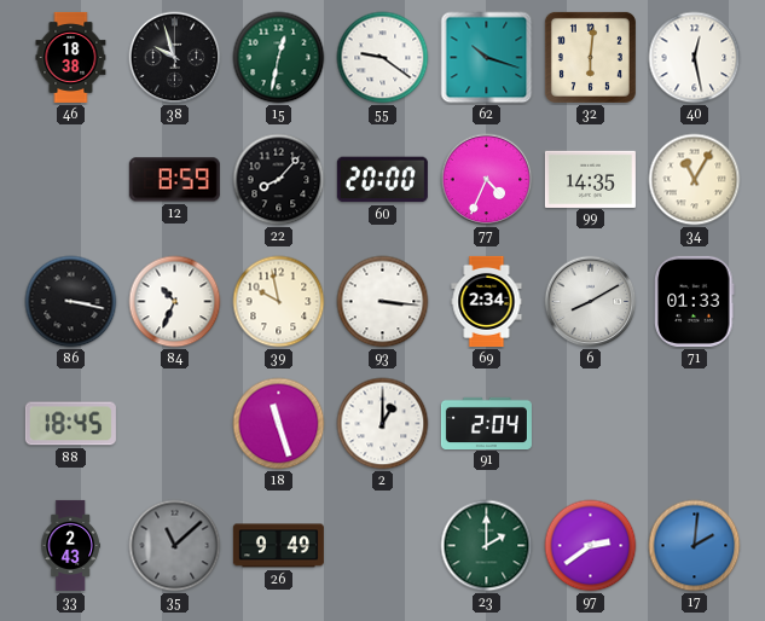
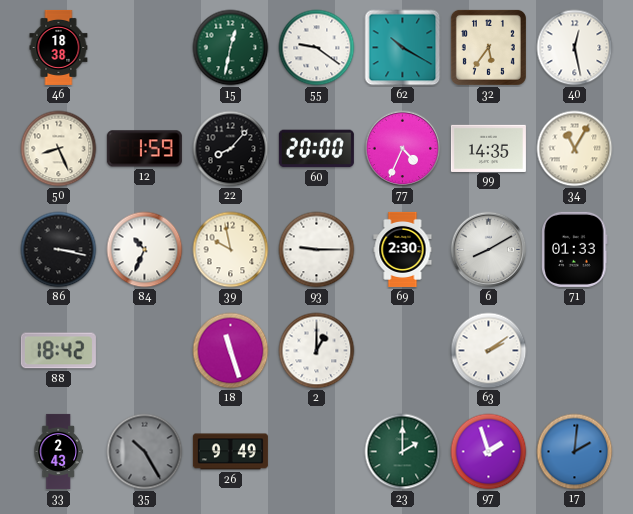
38: 9:57 -> none
62: 10:18 -> 10:20
32: 6:01 -> 5:36
50: none -> 8:26
12: 8:59 -> 1:59
93: 3:16 -> 9:15
69: 2:34 -> 2:30
88: 18:45 -> 18:42
91: 2:04 -> none
63: none -> 2:09
35: 11:08 -> 10:25
97: 2:39 -> 1:57
